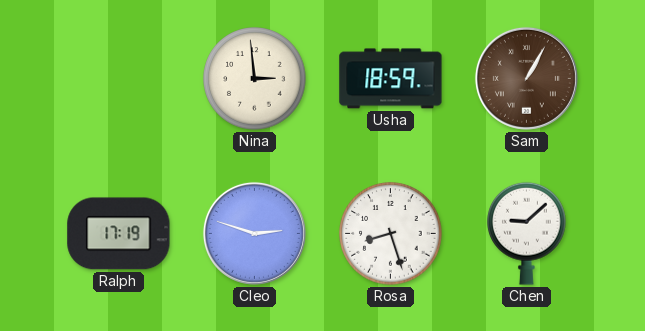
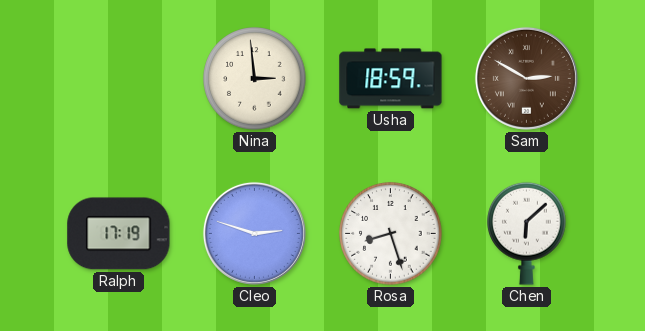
Sam: 1:05 -> 2:50
Chen: 9:08 -> 6:08
